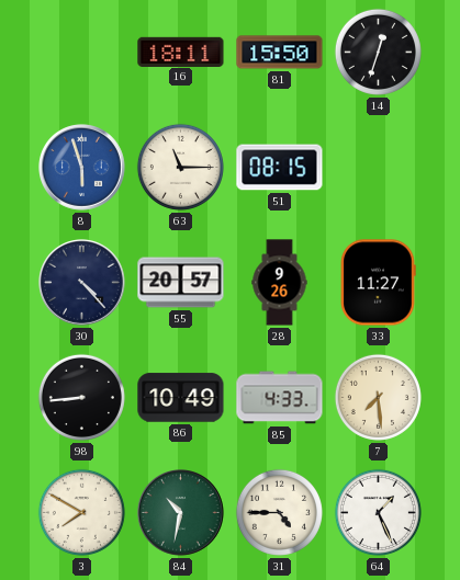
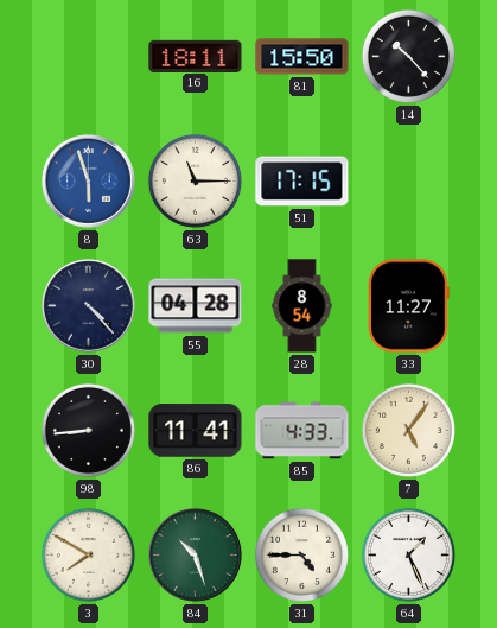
14: 12:33 -> 10:23
51: 08:15 -> 17:15
55: 20:57 -> 04:28
28: 9:26 -> 8:54
86: 10:49 -> 11:41
7: 7:29 -> 5:06
84: 10:32 -> 10:27
